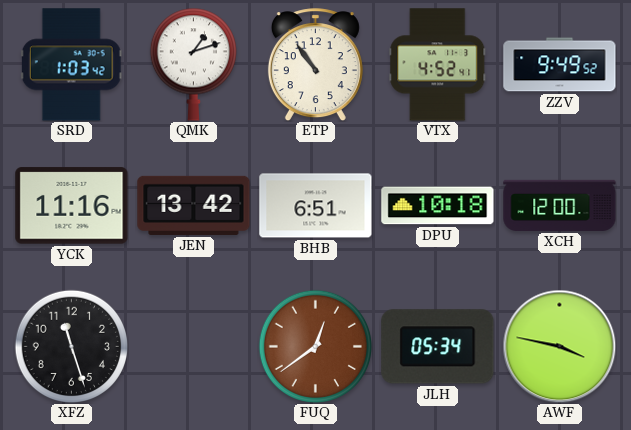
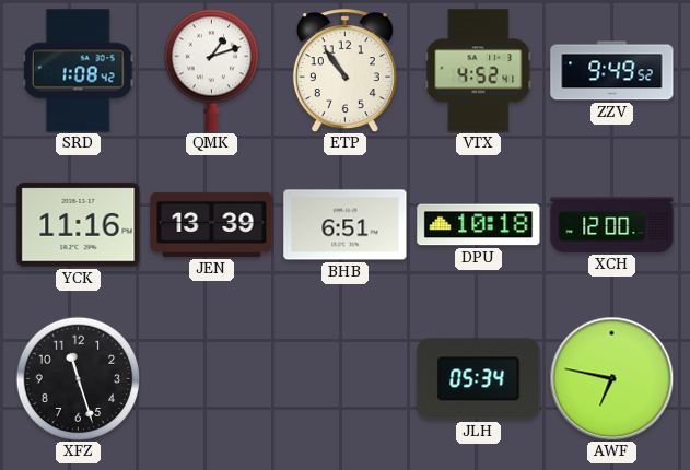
SRD: 1:03 -> 1:08
JEN: 13:42 -> 13:39
FUQ: 12:39 -> none
AWF: 3:47 -> 6:47
